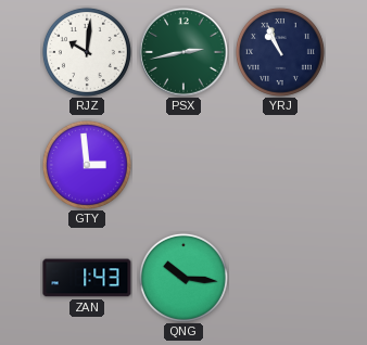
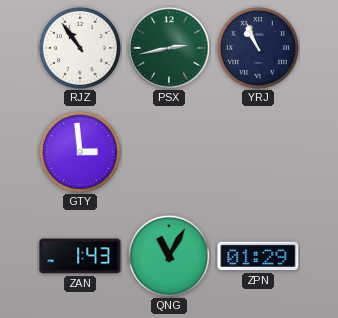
RJZ: 10:01 -> 10:54
QNG: 10:16 -> 11:05
ZPN: none -> 01:29
